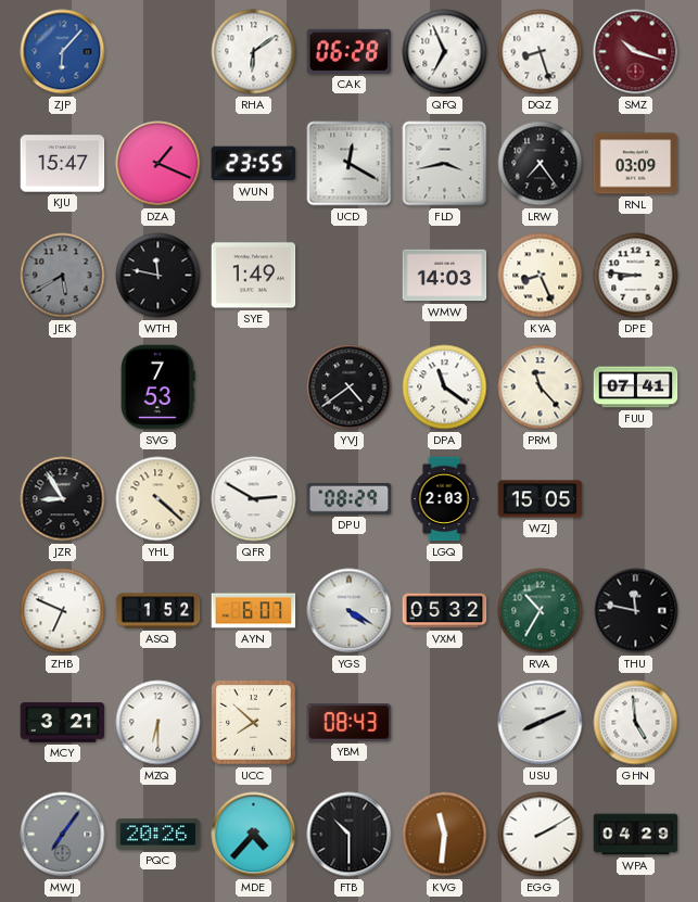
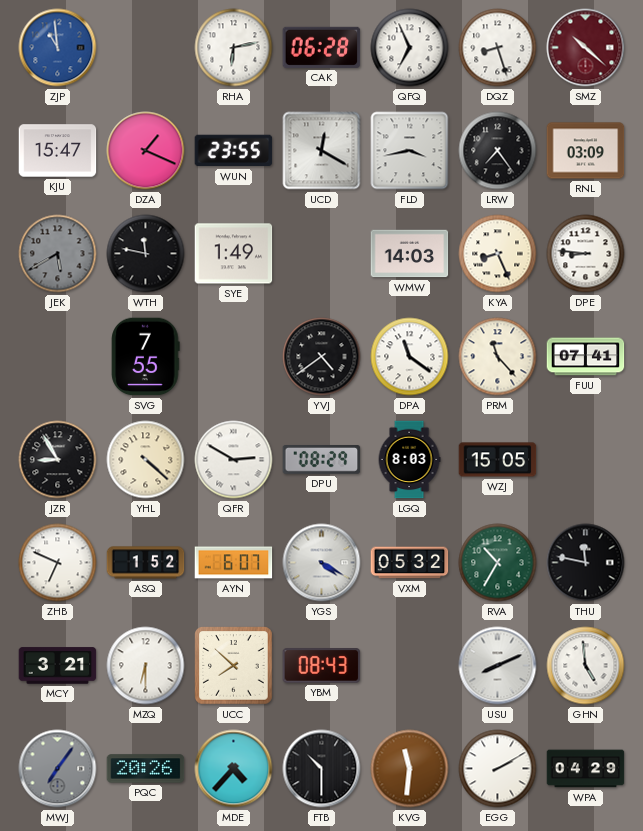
ZJP: 6:07 -> 10:59
RHA: 6:09 -> 6:13
SMZ: 10:18 -> 10:22
SVG: 7:53 -> 7:55
LGQ: 2:03 -> 8:03
